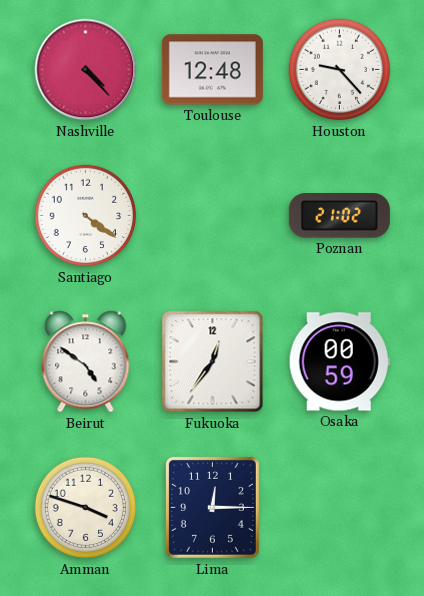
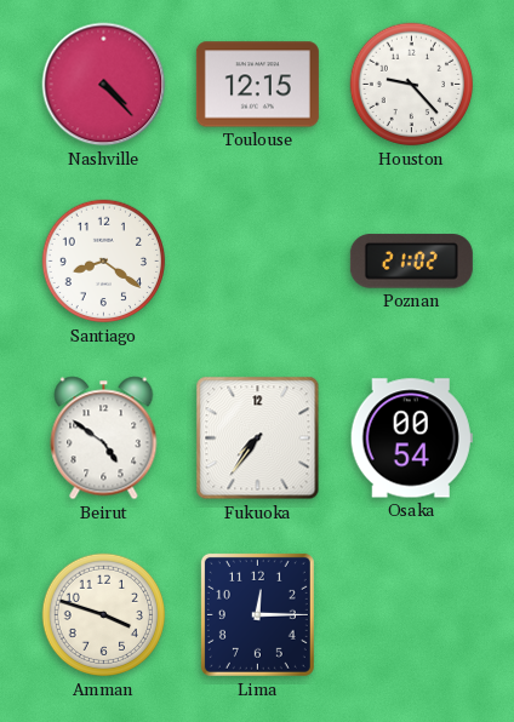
Toulouse: 12:48 -> 12:15
Santiago: 4:21 -> 8:21
Fukuoka: 12:36 -> 7:36
Osaka: 00:59 -> 00:54
